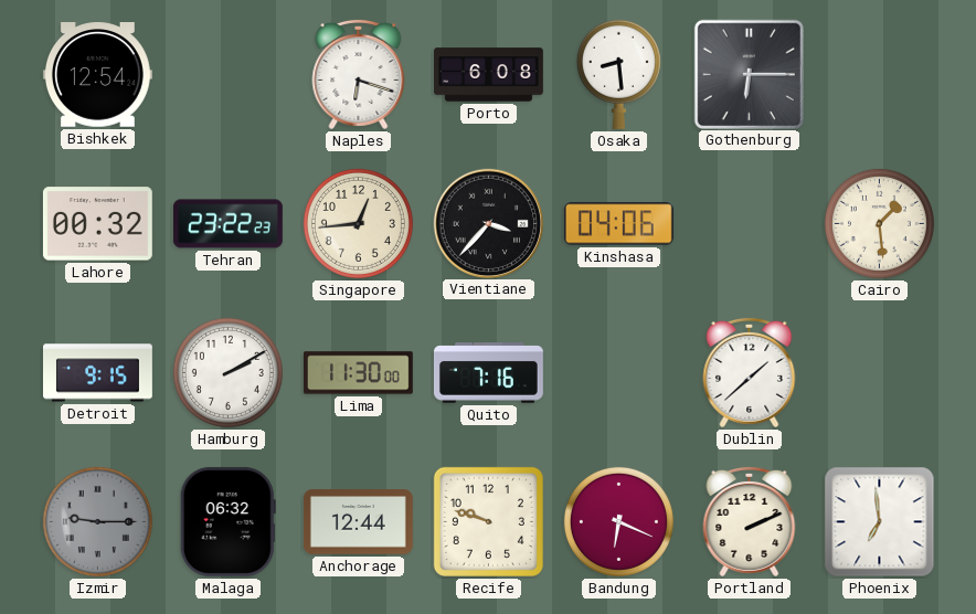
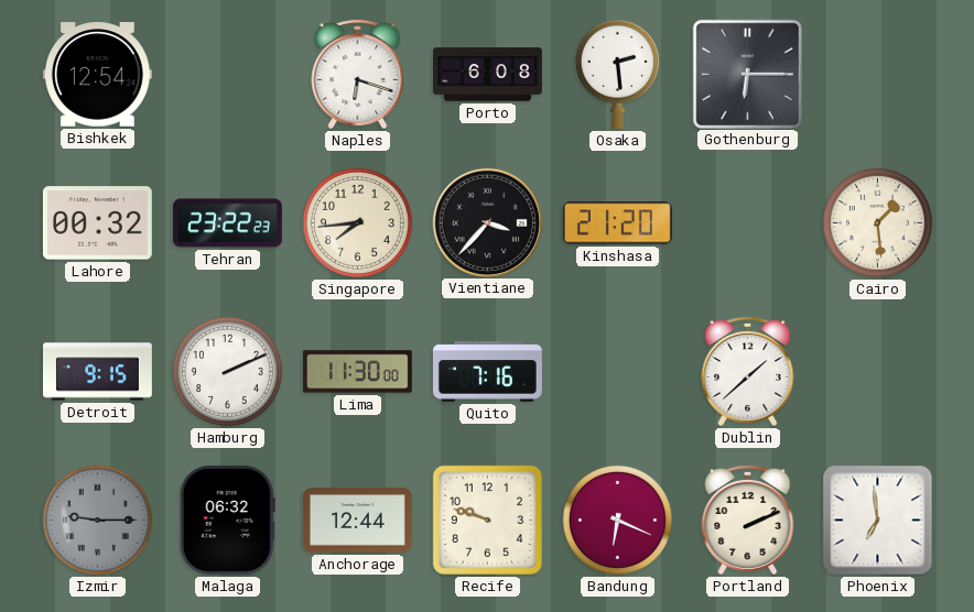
Osaka: 8:29 -> 2:29
Singapore: 12:44 -> 7:44
Kinshasa: 04:06 -> 21:20
Hamburg: 2:10 -> 2:11
